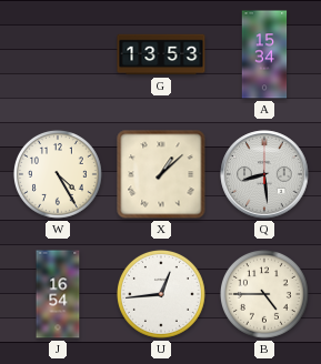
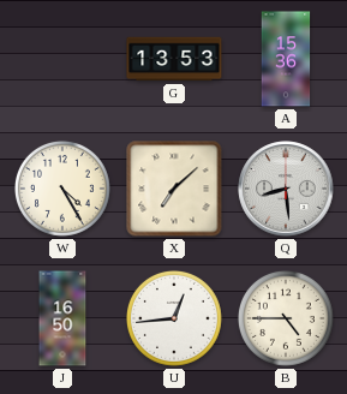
A: 15:34 -> 15:36
X: 1:08 -> 7:08
J: 16:54 -> 16:50
